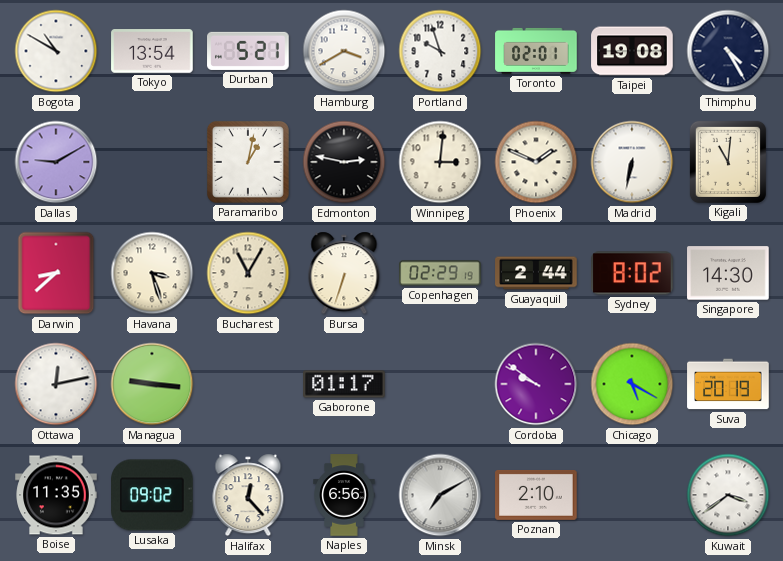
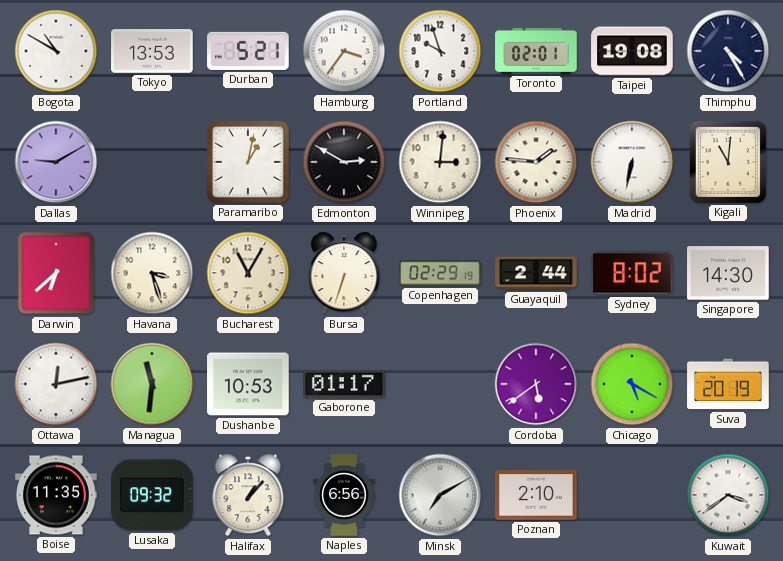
Tokyo: 13:54 -> 13:53
Hamburg: 3:40 -> 3:36
Edmonton: 2:47 -> 2:50
Phoenix: 1:49 -> 1:46
Darwin: 8:38 -> 6:38
Managua: 9:16 -> 11:31
Dushanbe: none -> 10:53
Cordoba: 9:51 -> 5:39
Lusaka: 09:02 -> 09:32
Halifax: 12:23 -> 1:07
